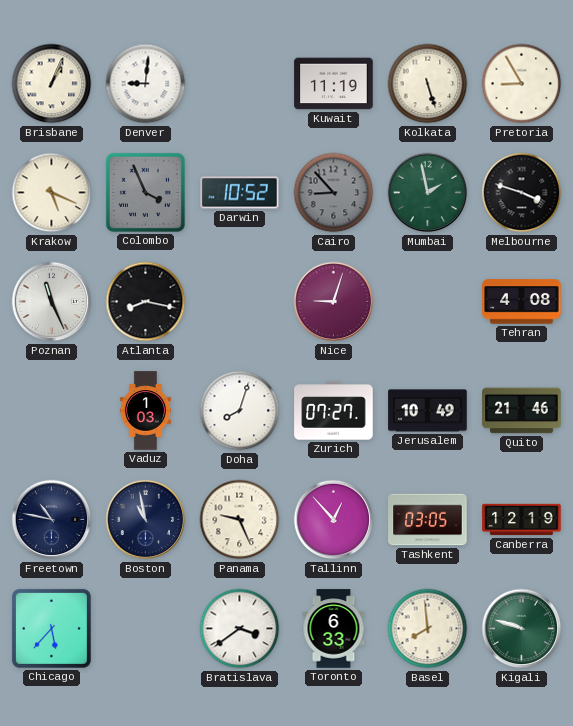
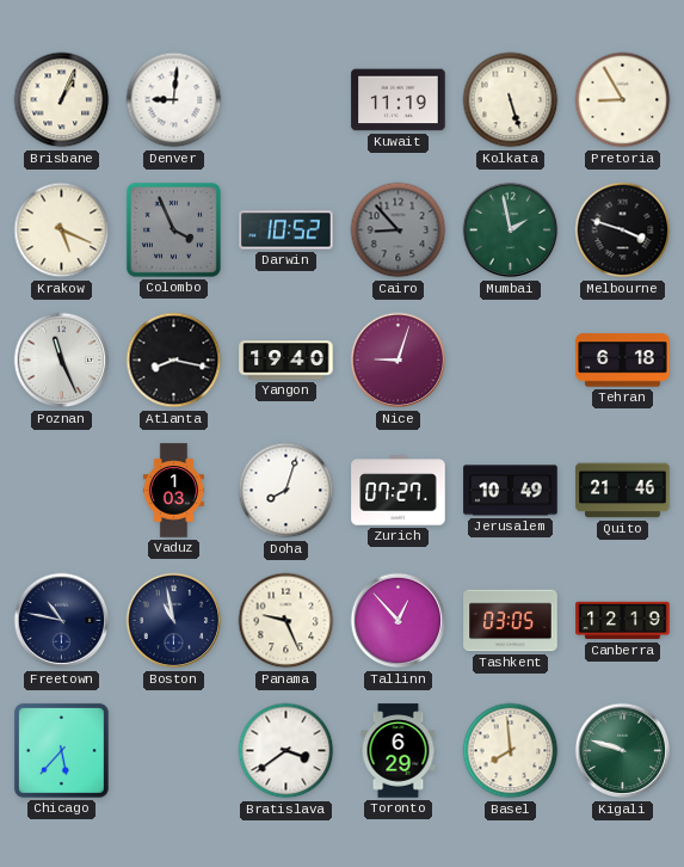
Yangon: none -> 19:40
Tehran: 4:08 -> 6:18
Toronto: 6:33 -> 6:29
